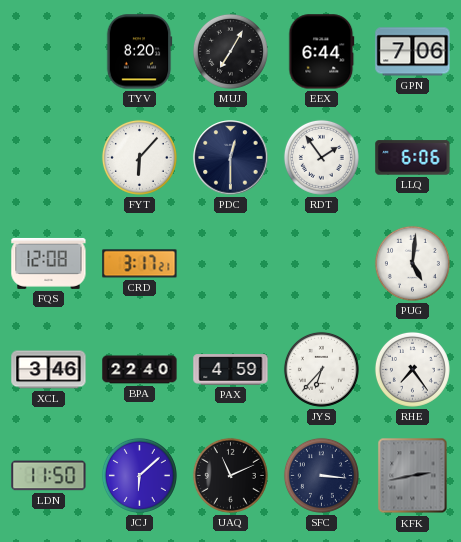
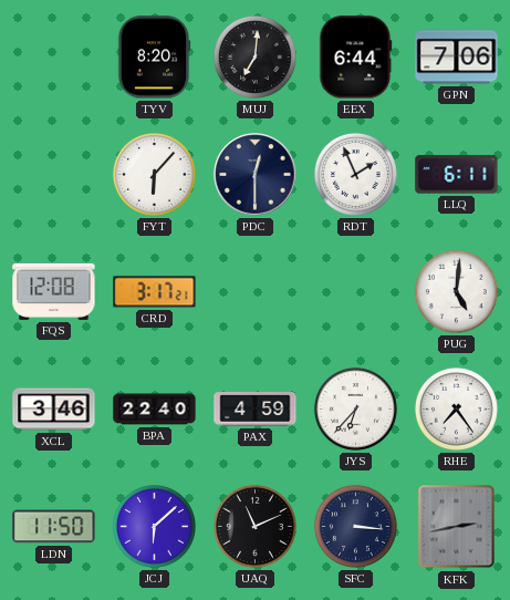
MUJ: 7:05 -> 7:01
RDT: 1:54 -> 1:56
LLQ: 6:06 -> 6:11
